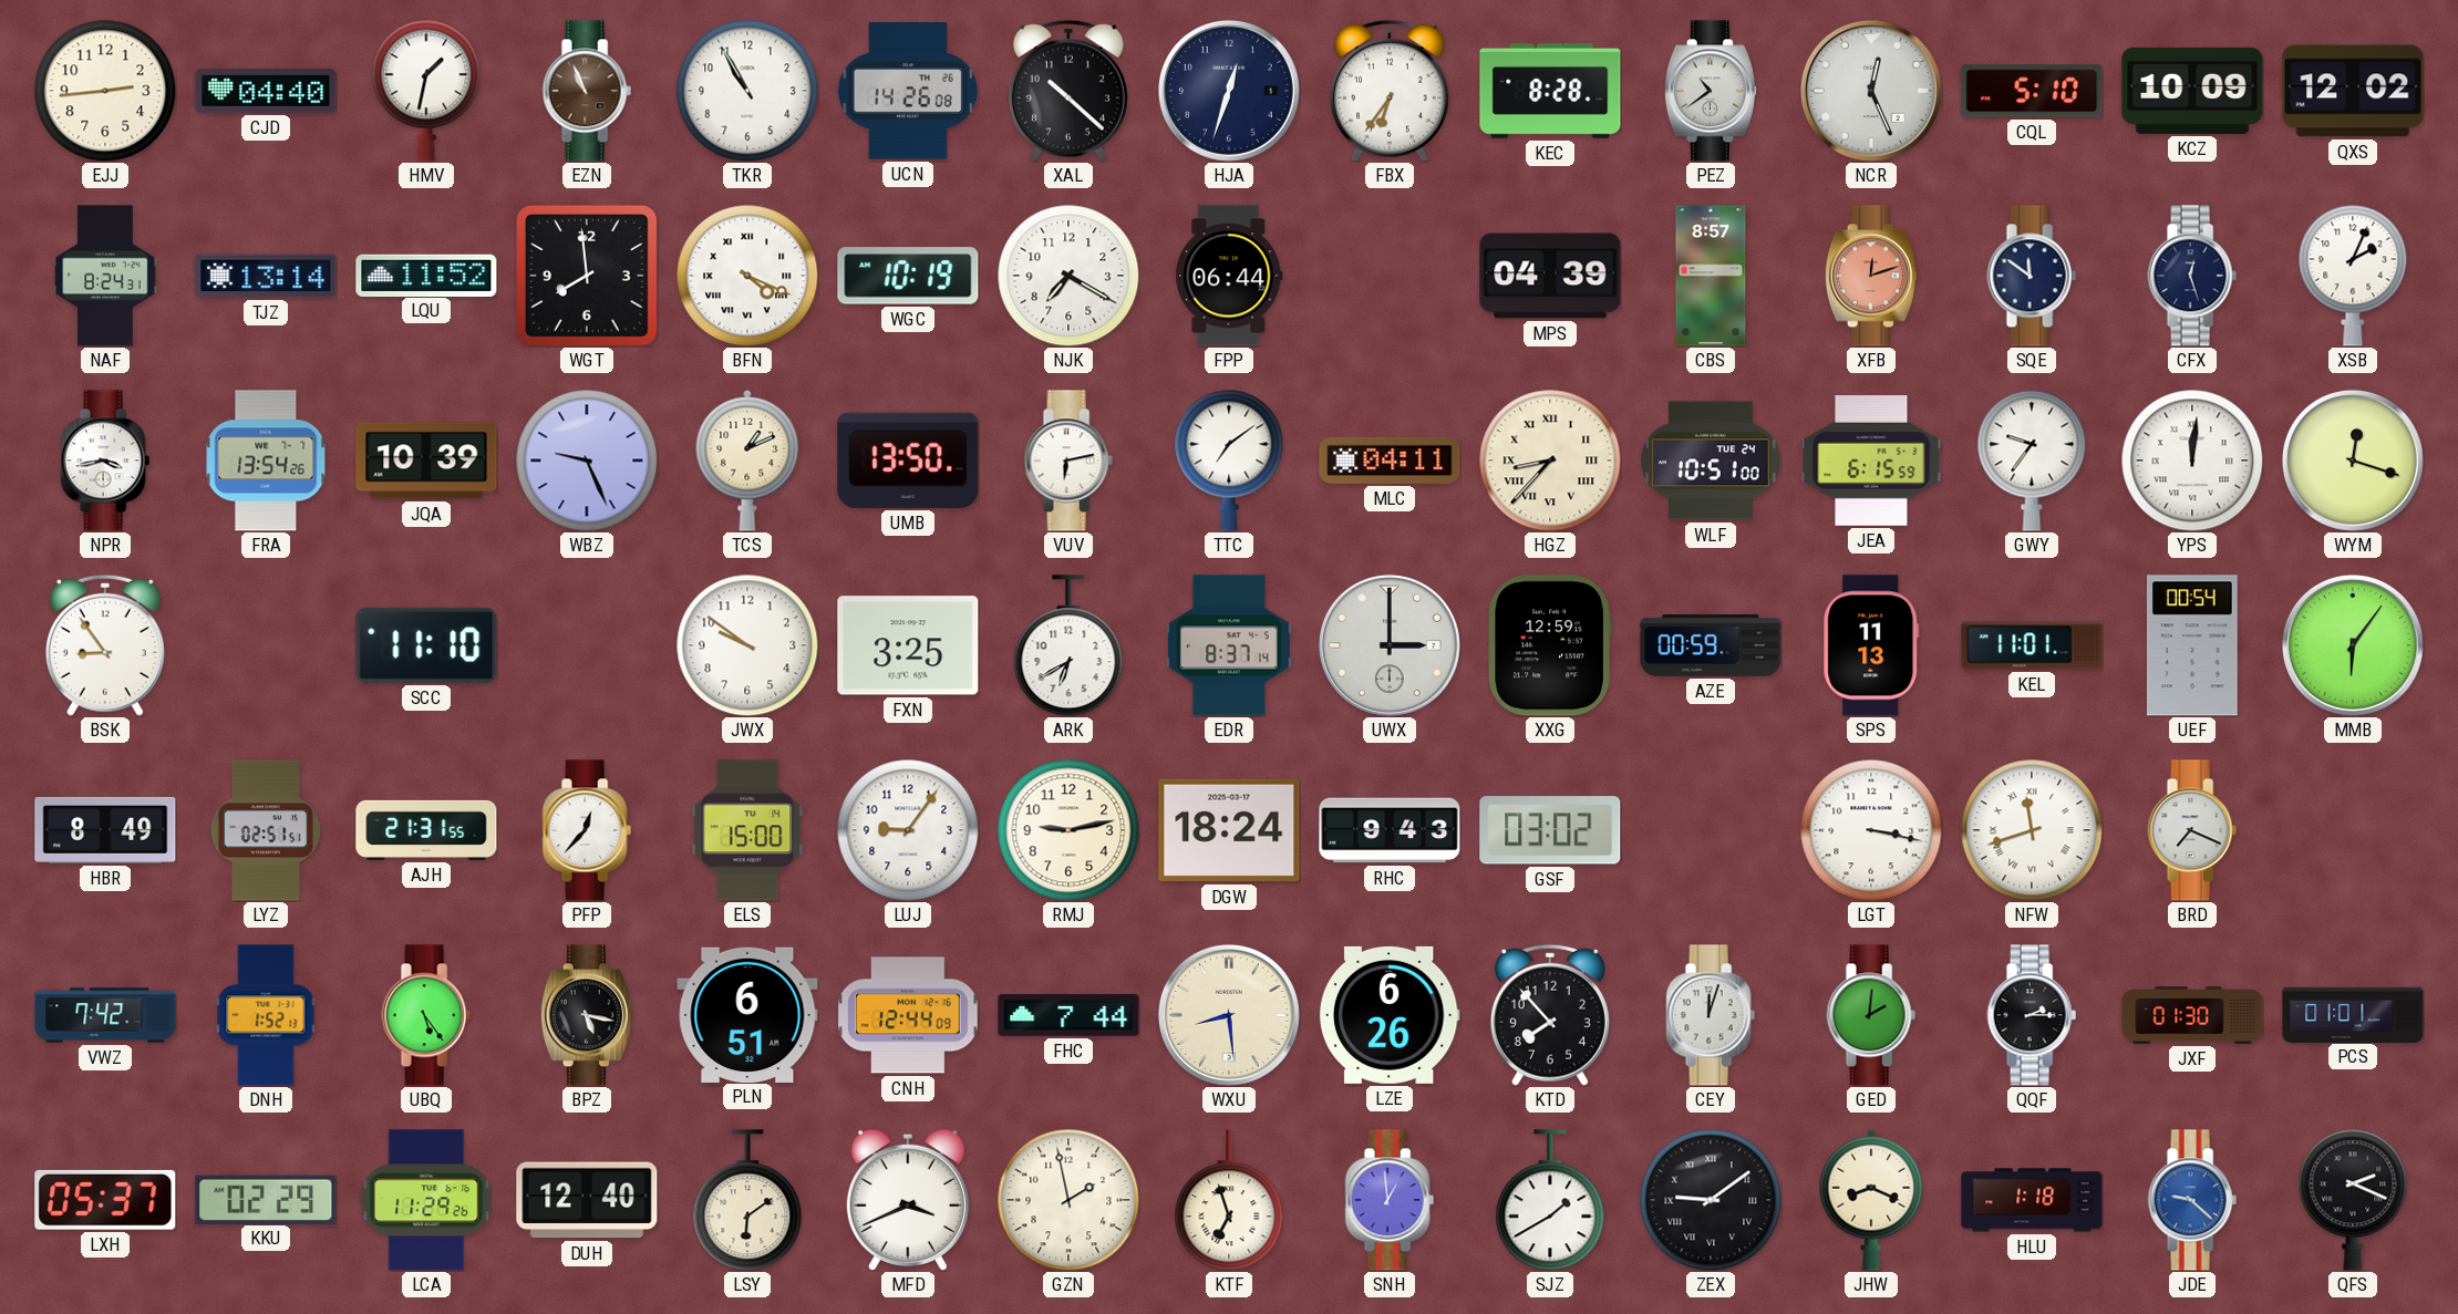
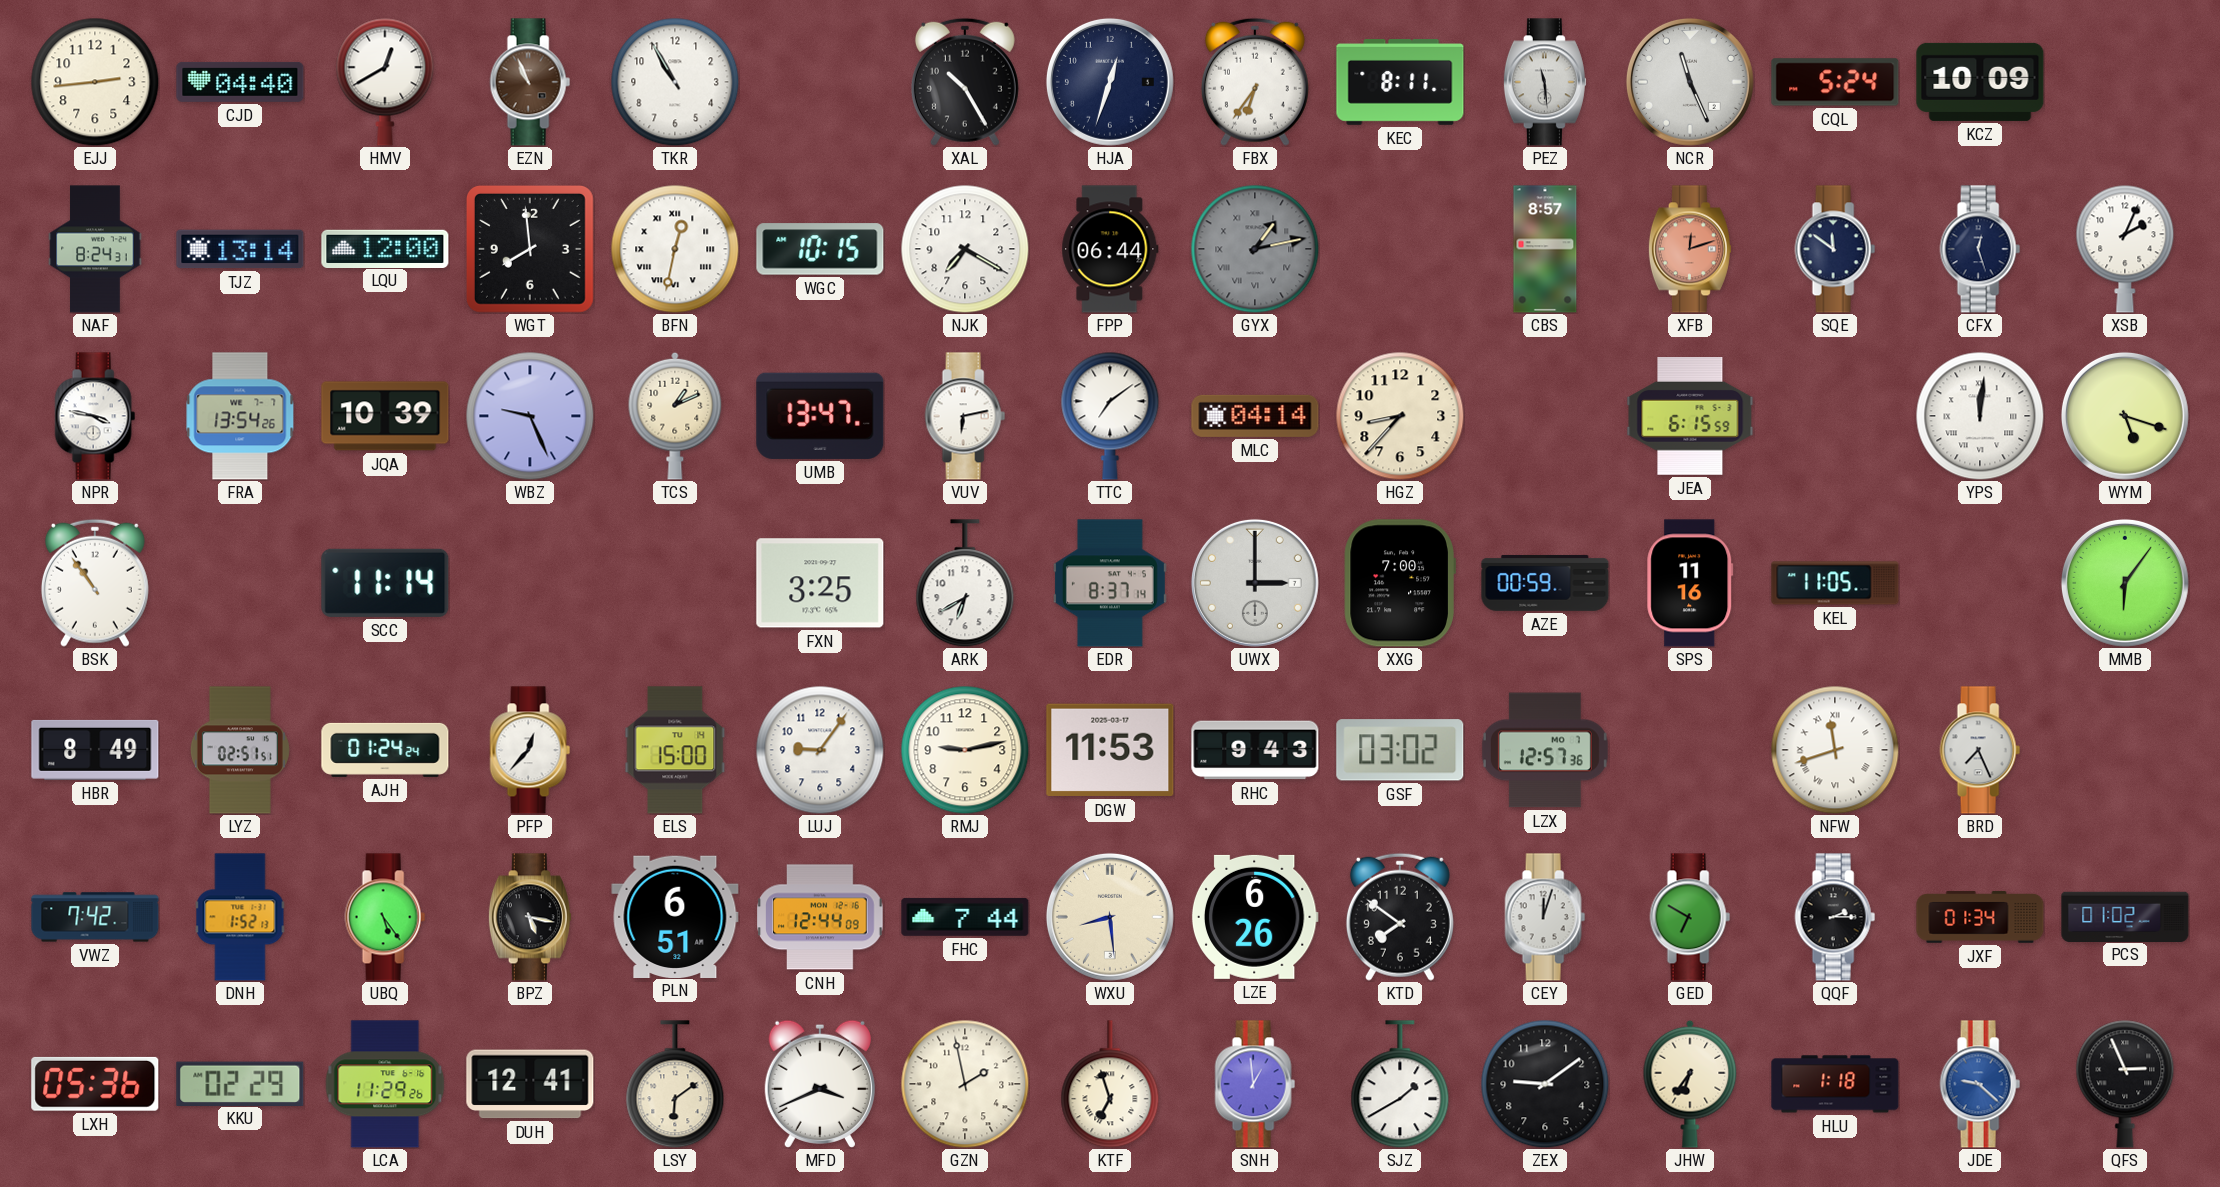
HMV: 1:32 -> 12:40
UCN: 14:26 -> none
XAL: 10:22 -> 10:25
KEC: 8:28 -> 8:11
PEZ: 10:39 -> 11:29
NCR: 12:26 -> 11:26
CQL: 5:10 -> 5:24
QXS: 12:02 -> none
LQU: 11:52 -> 12:00
BFN: 4:19 -> 12:32
WGC: 10:19 -> 10:15
GYX: none -> 1:13
MPS: 04:39 -> none
NPR: 3:43 -> 3:47
UMB: 13:50 -> 13:47
MLC: 04:11 -> 04:14
HGZ numerals: Roman -> Arabic
WLF: 10:51 -> none
GWY: 9:36 -> none
WYM: 12:18 -> 5:18
BSK: 8:54 -> 10:54
SCC: 11:10 -> 11:14
JWX: 9:51 -> none
XXG: 12:59 -> 7:00
SPS: 11:13 -> 11:16
KEL: 11:01 -> 11:05
UEF: 00:54 -> none
AJH: 21:31 -> 01:24
DGW: 18:24 -> 11:53
LZX: none -> 12:57
LGT: 3:17 -> none
BRD: 7:19 -> 7:26
KTD: 7:53 -> 7:51
GED: 2:01 -> 6:50
JXF: 01:30 -> 01:34
PCS: 01:01 -> 01:02
LXH: 05:37 -> 05:36
DUH: 12:40 -> 12:41
ZEX numerals: Roman -> Arabic
JHW: 8:19 -> 6:36
QFS: 2:19 -> 2:56
